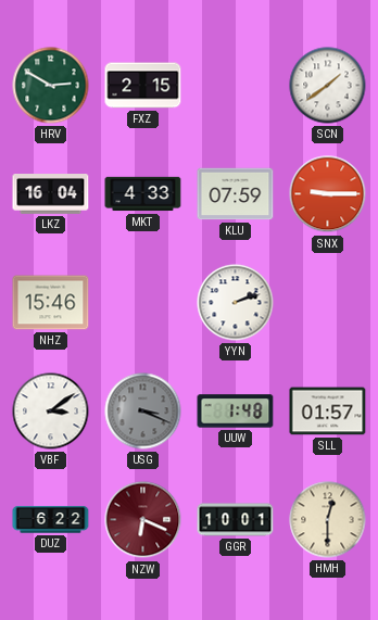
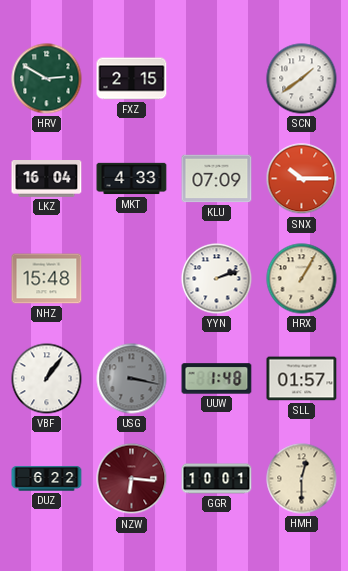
KLU: 07:59 -> 07:09
SNX: 9:15 -> 10:15
NHZ: 15:46 -> 15:48
HRX: none -> 1:05
VBF: 3:09 -> 1:06
USG: 3:19 -> 3:17
NZW: 6:19 -> 6:16
